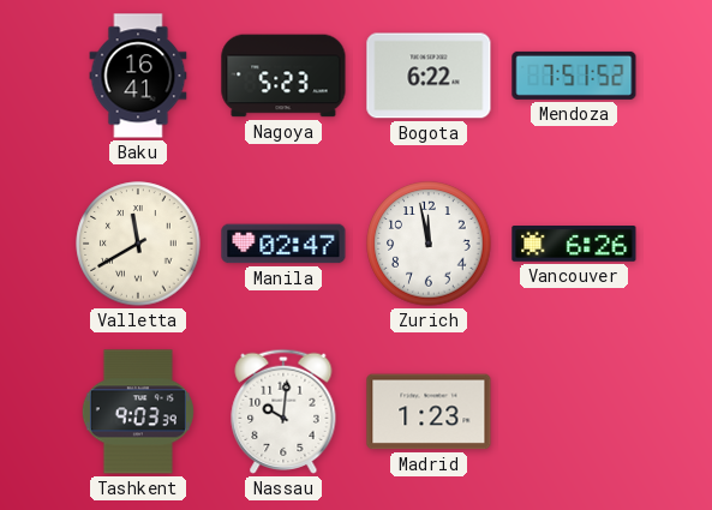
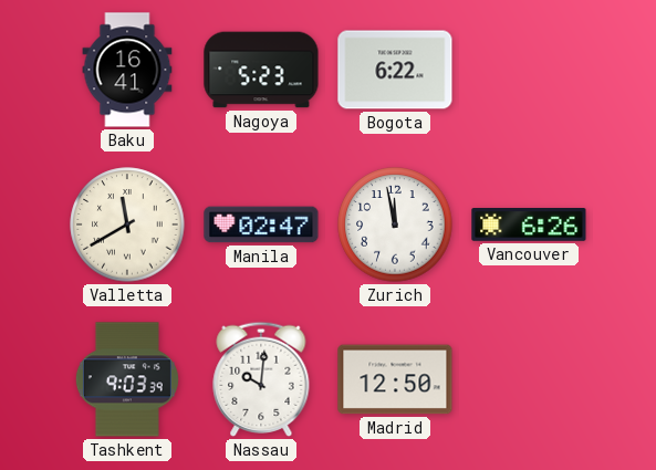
Mendoza: 7:51 -> none
Madrid: 1:23 -> 12:50
